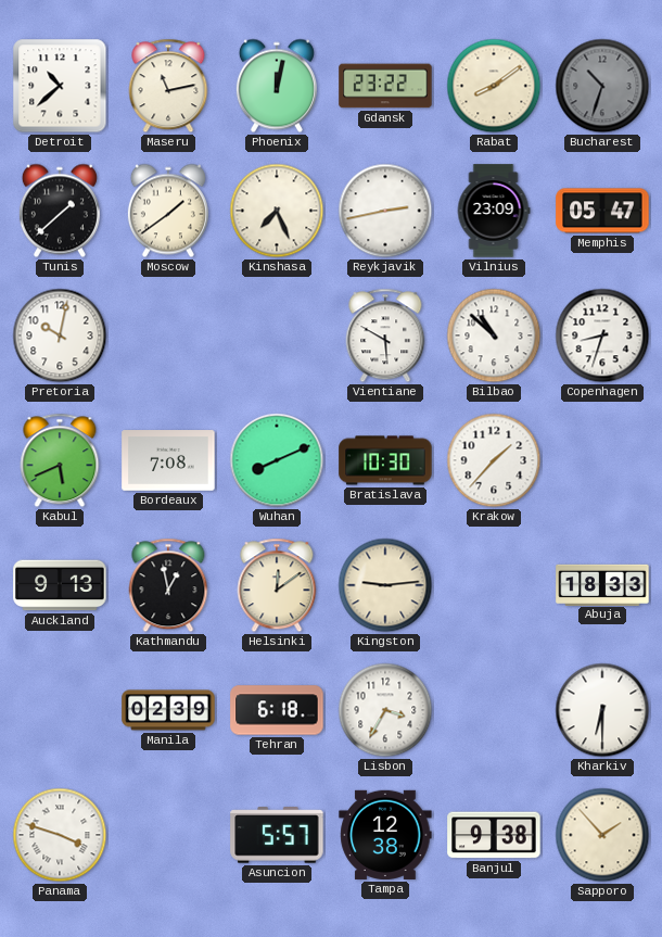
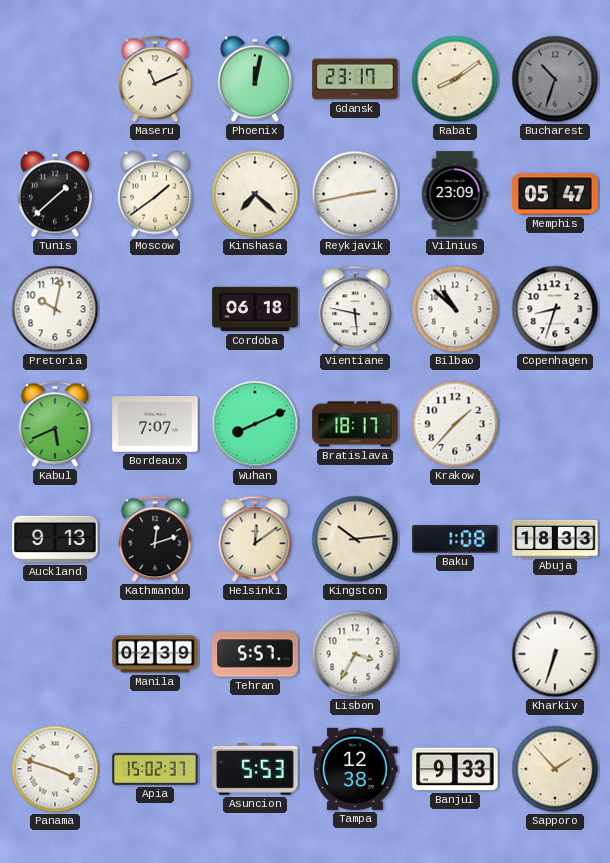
Detroit: 10:38 -> none
Maseru: 11:13 -> 11:11
Gdansk: 23:22 -> 23:17
Kinshasa: 7:26 -> 7:22
Cordoba: none -> 06:18
Vientiane: 5:50 -> 5:47
Bordeaux: 7:08 -> 7:07
Bratislava: 10:30 -> 18:17
Kathmandu: 12:58 -> 12:12
Kingston: 9:14 -> 10:14
Baku: none -> 1:08
Tehran: 6:18 -> 5:57
Kharkiv: 6:30 -> 6:33
Apia: none -> 15:02
Asuncion: 5:57 -> 5:53
Banjul: 9:38 -> 9:33
